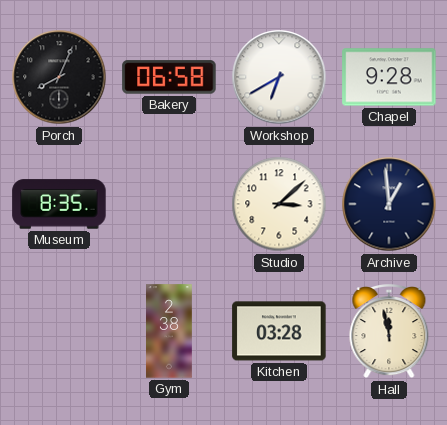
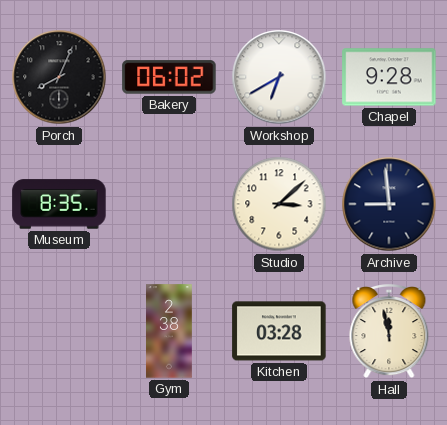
Bakery: 06:58 -> 06:02
Archive: 12:59 -> 8:59
